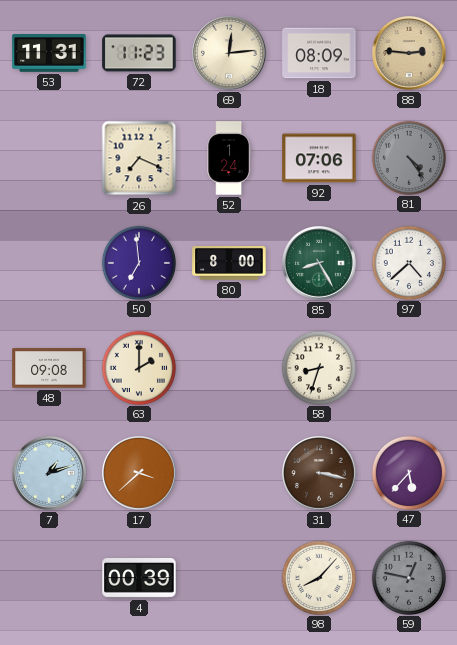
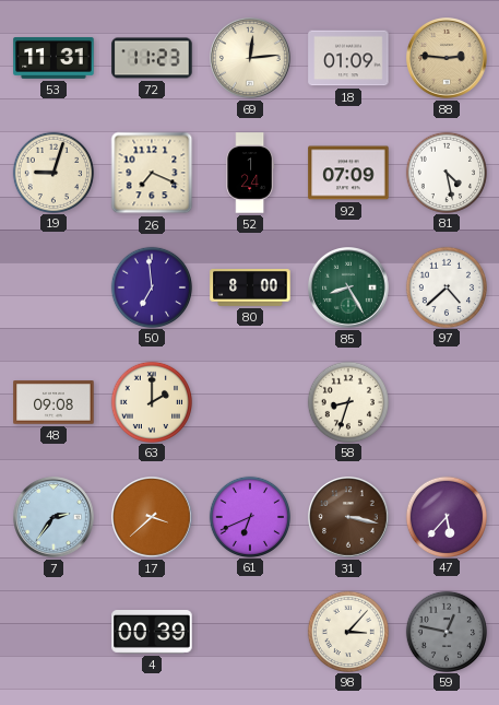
18: 08:09 -> 01:09
19: none -> 9:03
92: 07:06 -> 07:09
81: 4:24 -> 4:28
81 dial: grey -> white
7: 1:12 -> 2:36
61: none -> 6:41
98: 8:07 -> 3:07
